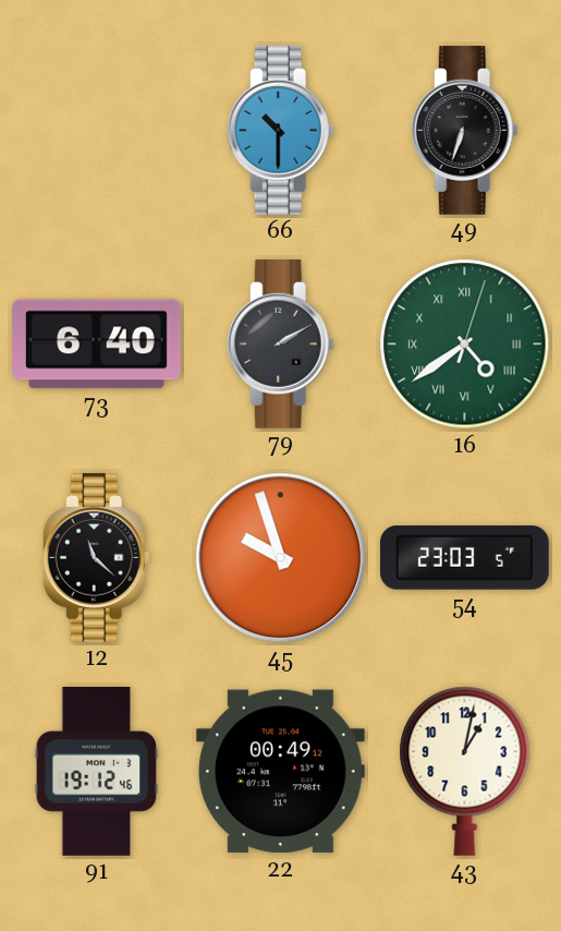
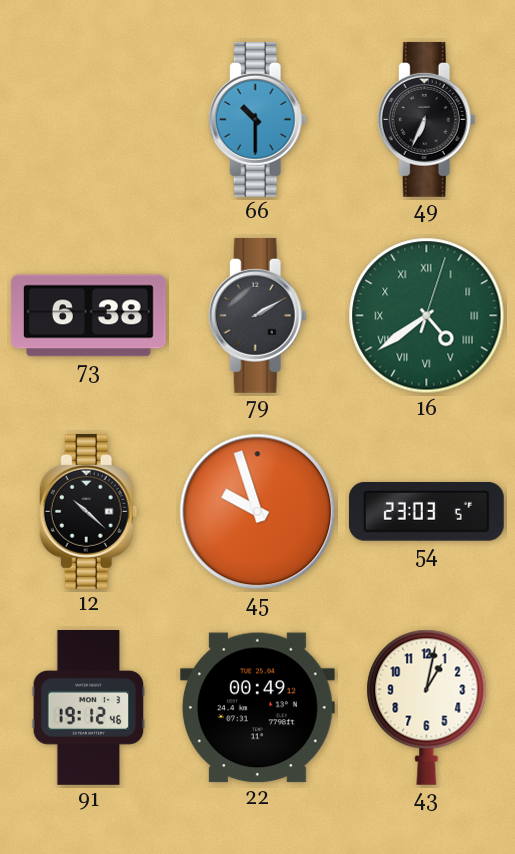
49: 6:33 -> 6:34
73: 6:40 -> 6:38
12: 11:22 -> 10:22
